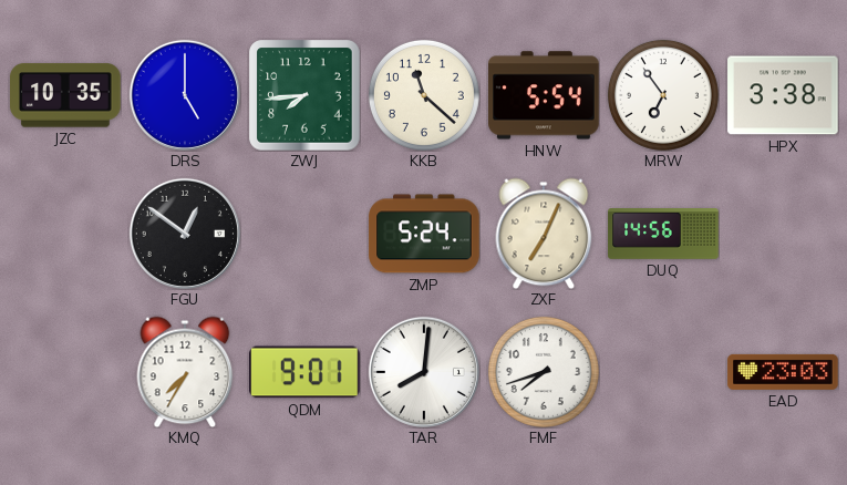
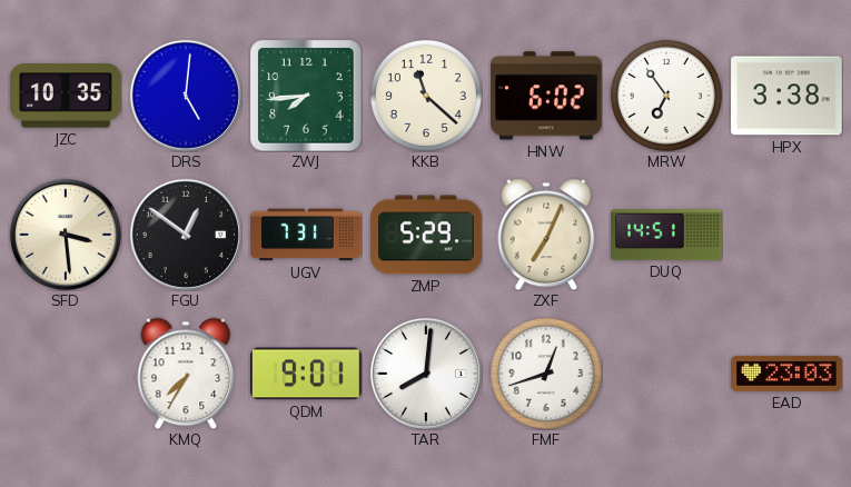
DRS: 5:00 -> 5:01
HNW: 5:54 -> 6:02
SFD: none -> 3:29
UGV: none -> 7:31
ZMP: 5:24 -> 5:29
DUQ: 14:56 -> 14:51
FMF: 7:42 -> 12:42
